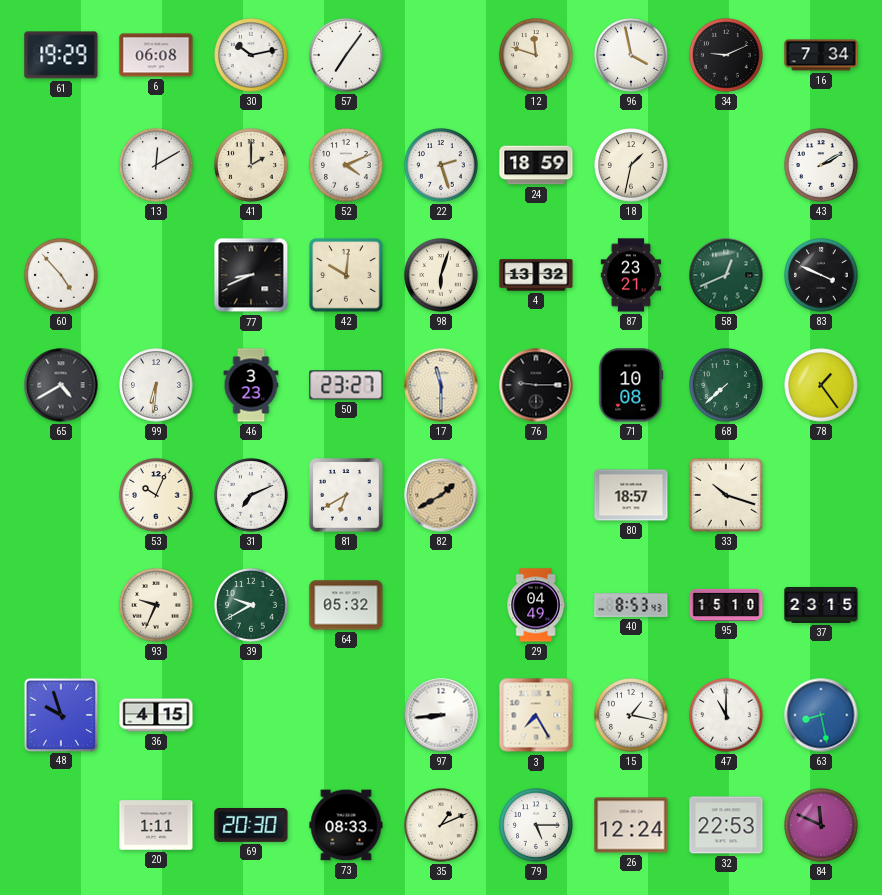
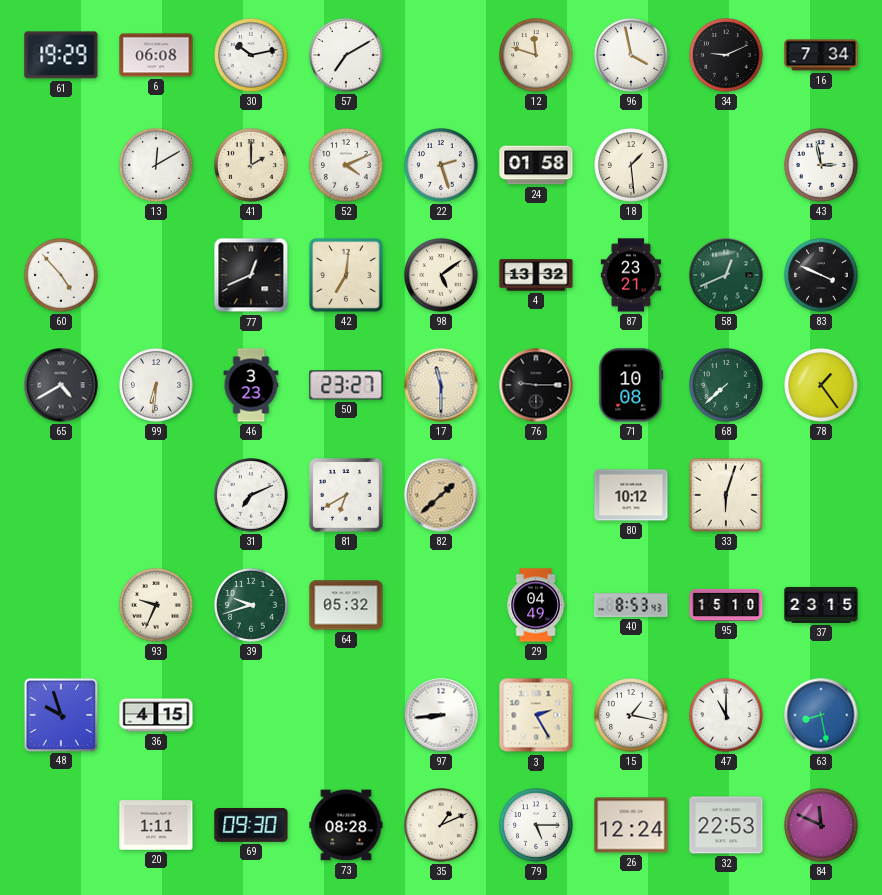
57: 7:06 -> 7:10
24: 18:59 -> 01:58
18: 1:32 -> 1:29
43: 2:10 -> 2:58
77: 8:41 -> 12:41
42: 10:01 -> 7:01
98: 6:03 -> 5:09
53: 10:04 -> none
82: 1:40 -> 1:38
80: 18:57 -> 10:12
33: 10:18 -> 6:03
39: 9:40 -> 9:42
3: 7:25 -> 2:25
69: 20:30 -> 09:30
73: 08:33 -> 08:28
